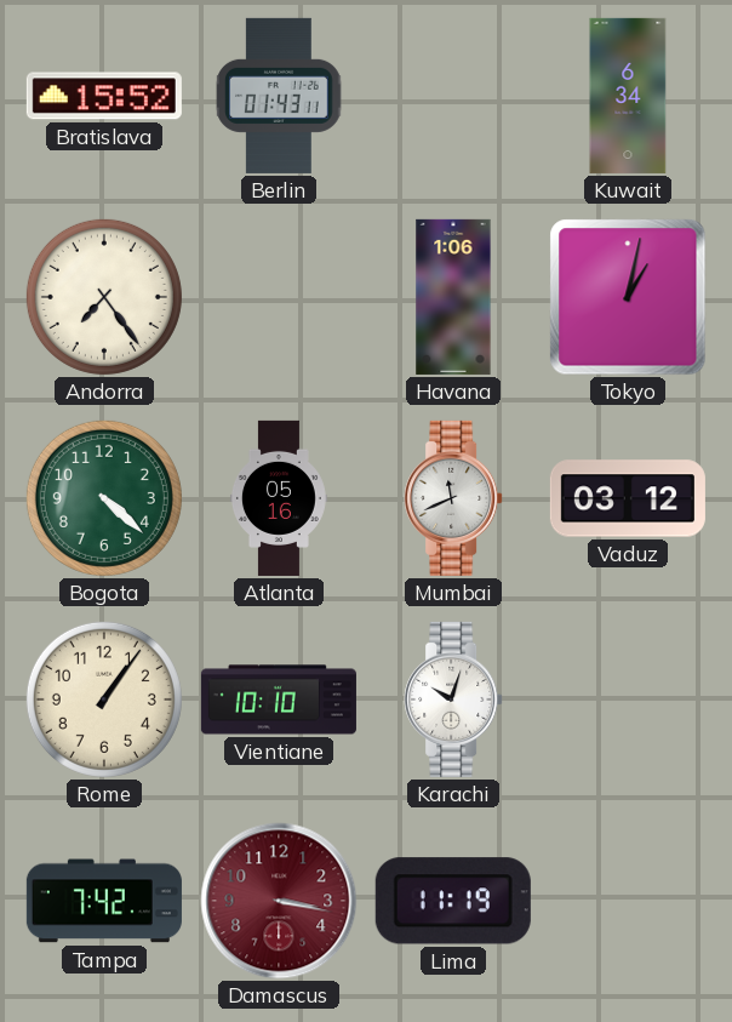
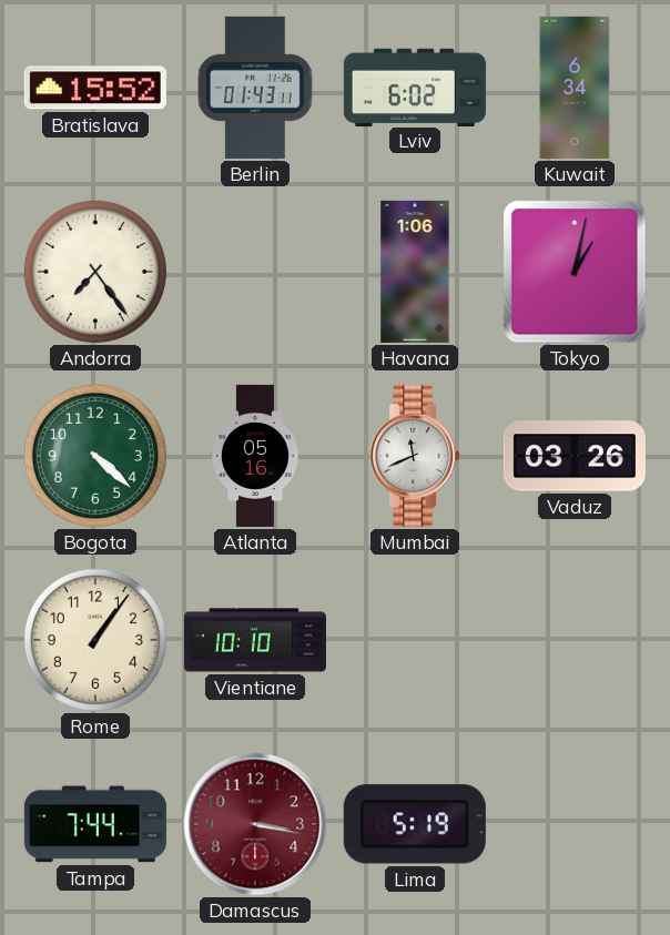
Lviv: none -> 6:02
Vaduz: 03:12 -> 03:26
Karachi: 10:03 -> none
Tampa: 7:42 -> 7:44
Lima: 11:19 -> 5:19
